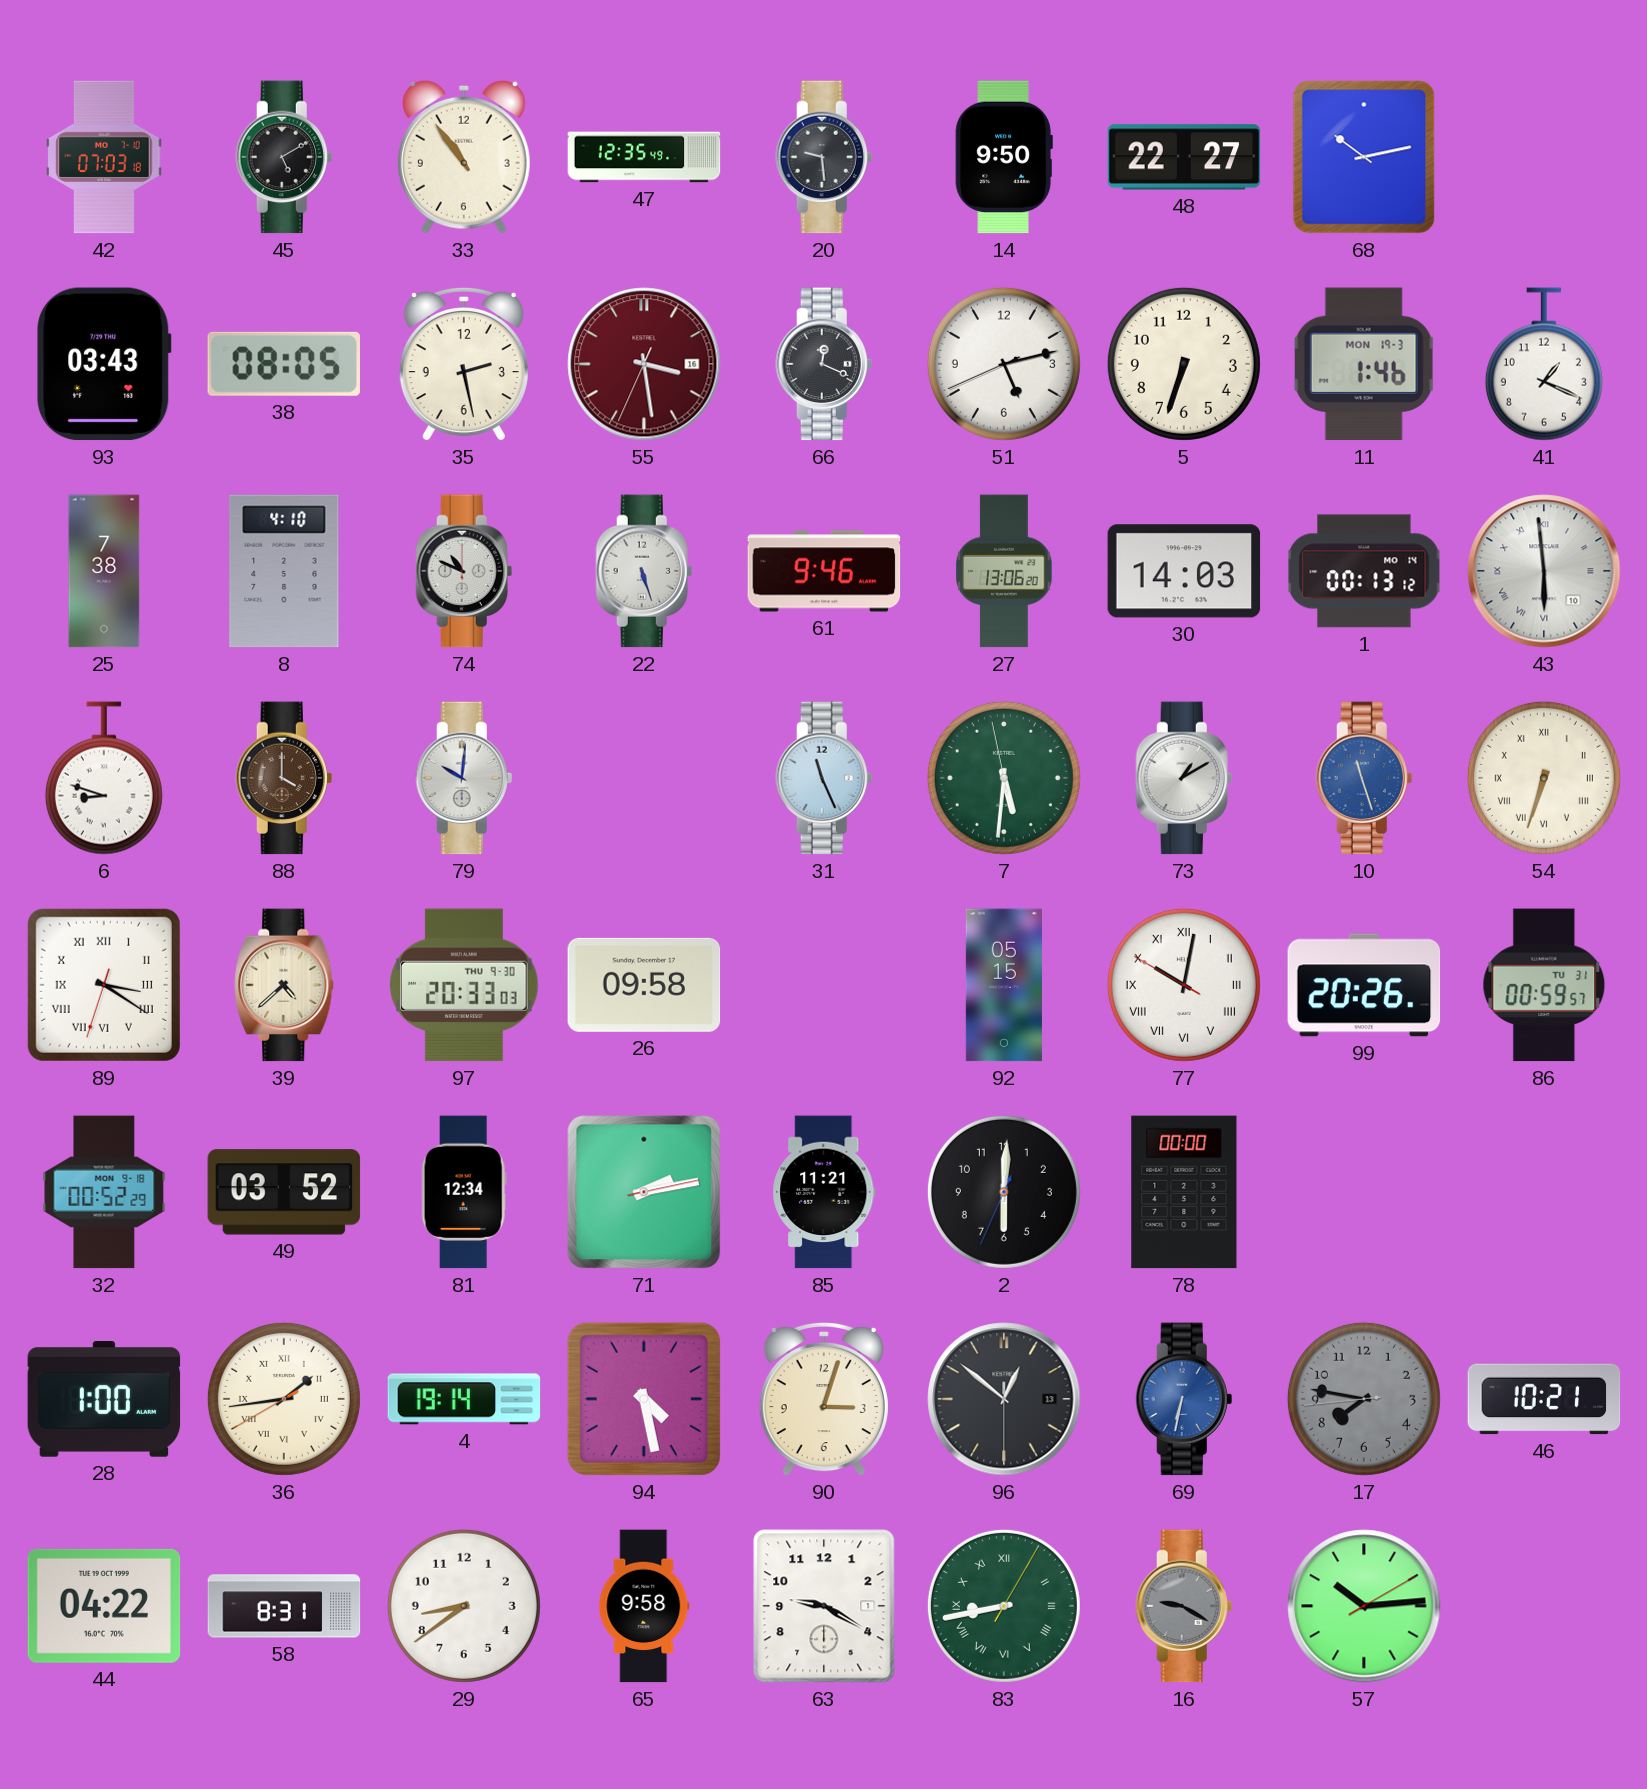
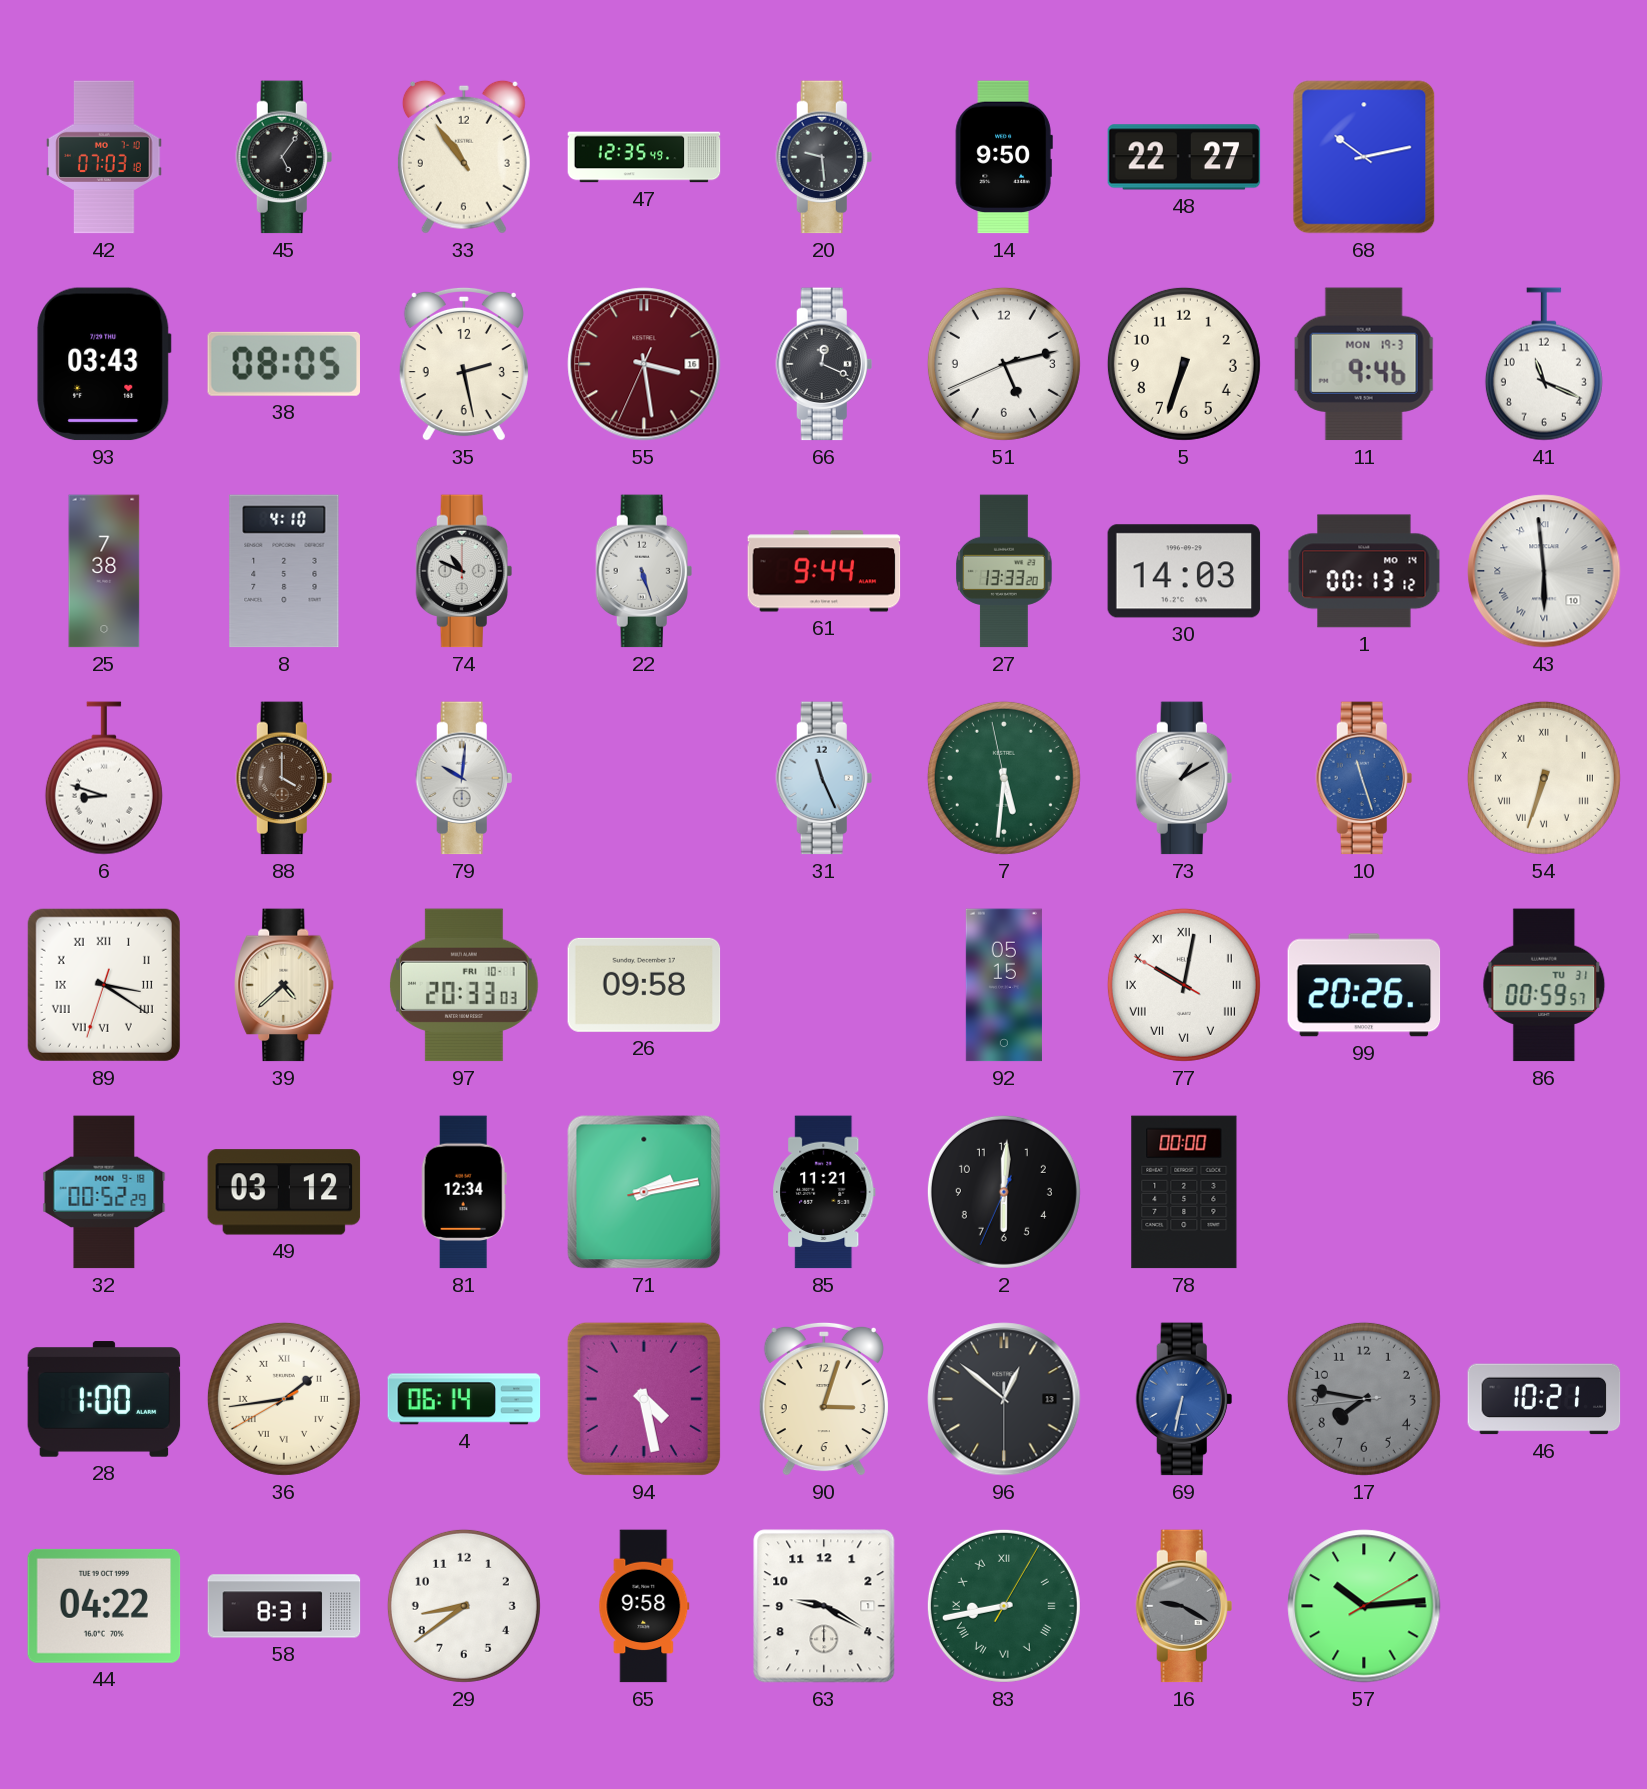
45: 5:10 -> 5:06
11: 1:46 -> 9:46
41: 1:19 -> 11:19
61: 9:46 -> 9:44
27: 13:06 -> 13:33
97 date: THU 9-30 -> FRI 10-1
49: 03:52 -> 03:12
4: 19:14 -> 06:14
